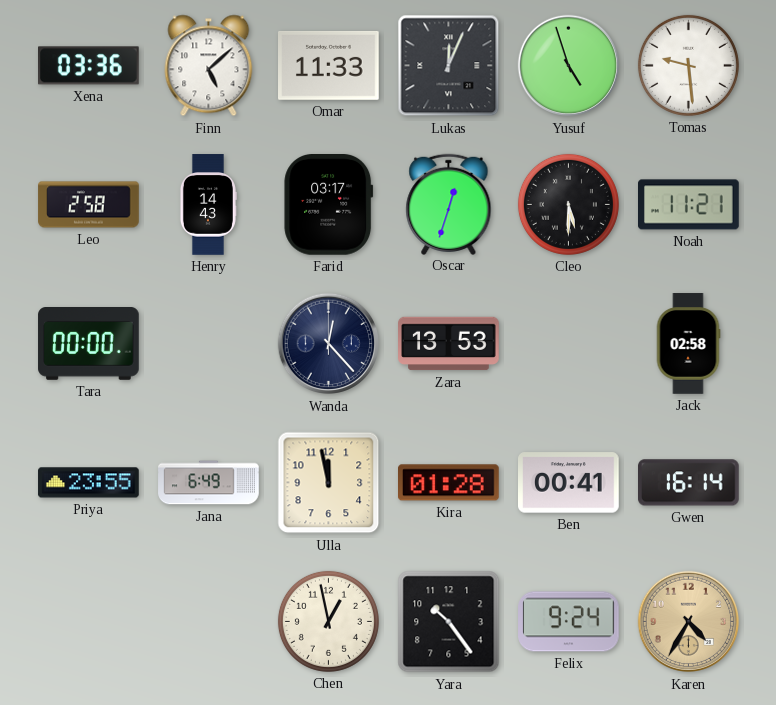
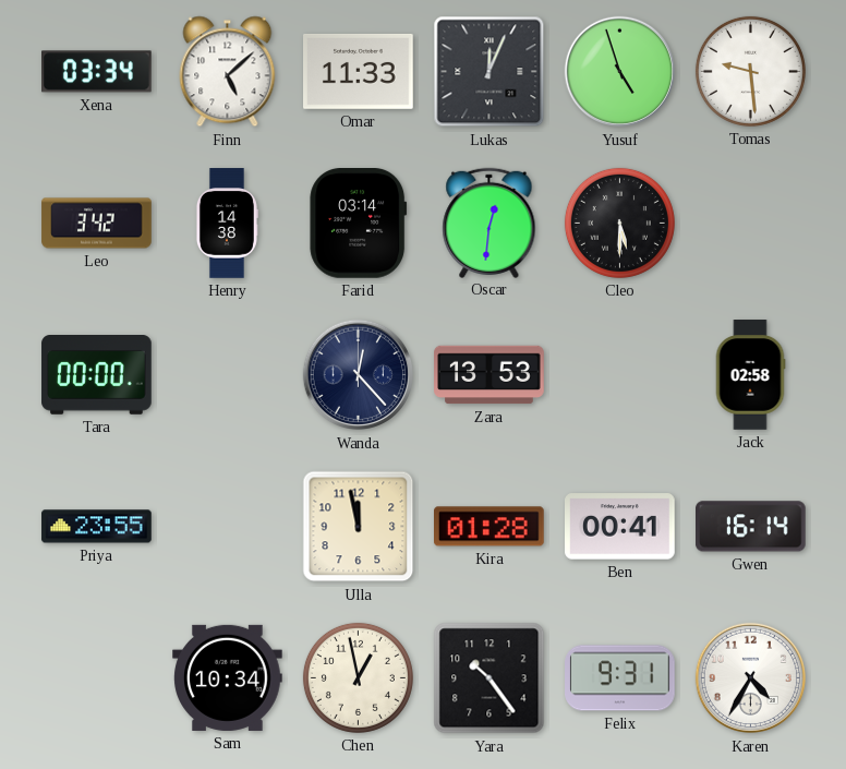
Xena: 03:36 -> 03:34
Leo: 2:58 -> 3:42
Henry: 14:43 -> 14:38
Farid: 03:17 -> 03:14
Oscar: 12:33 -> 12:31
Noah: 11:21 -> none
Jana: 6:49 -> none
Sam: none -> 10:34
Felix: 9:24 -> 9:31
Karen dial: champagne -> white
